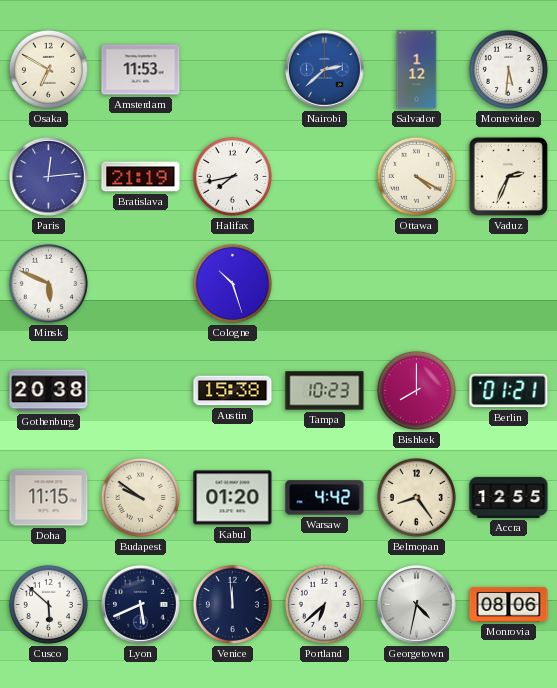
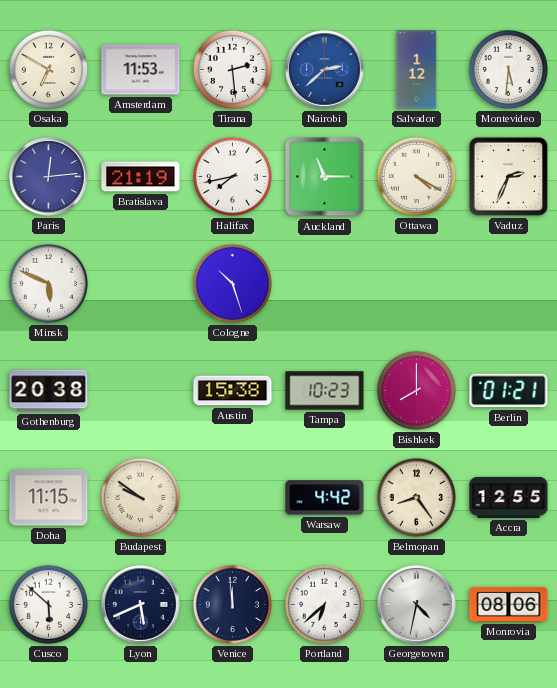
Tirana: none -> 2:29
Auckland: none -> 11:15
Kabul: 01:20 -> none
